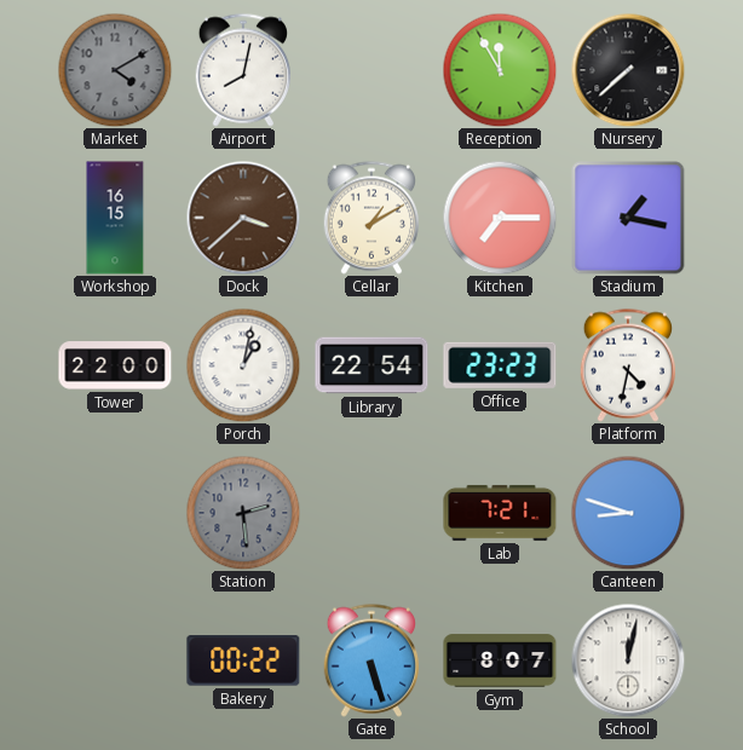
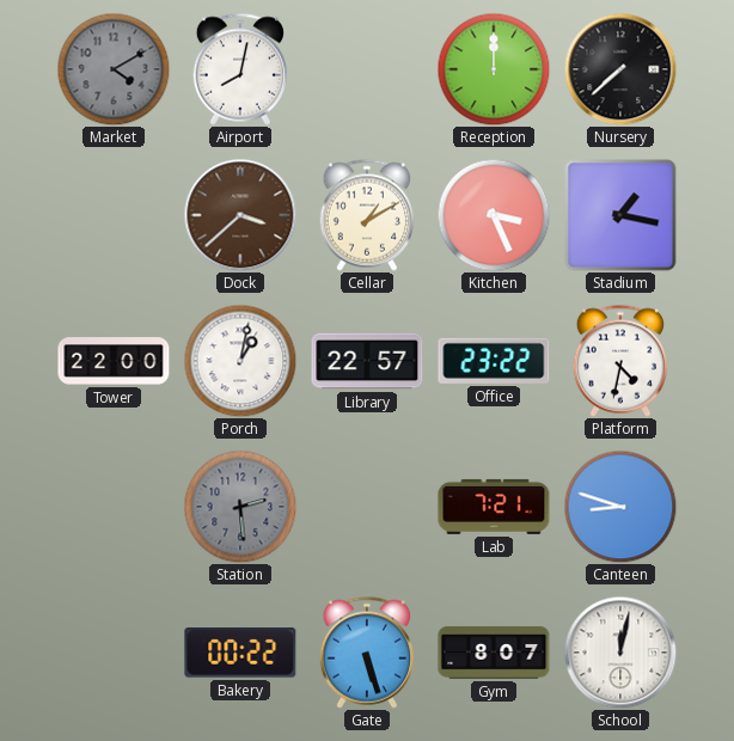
Reception: 11:55 -> 12:00
Workshop: 16:15 -> none
Kitchen: 7:15 -> 3:26
Library: 22:54 -> 22:57
Office: 23:23 -> 23:22
